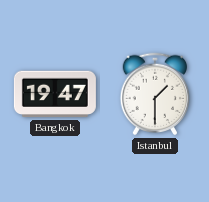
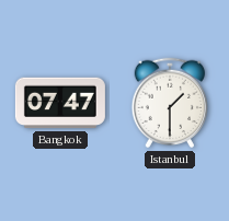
Bangkok: 19:47 -> 07:47
